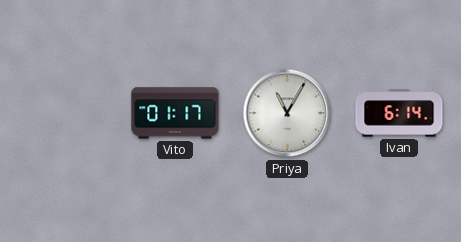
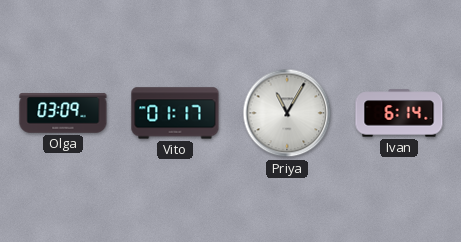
Olga: none -> 03:09
